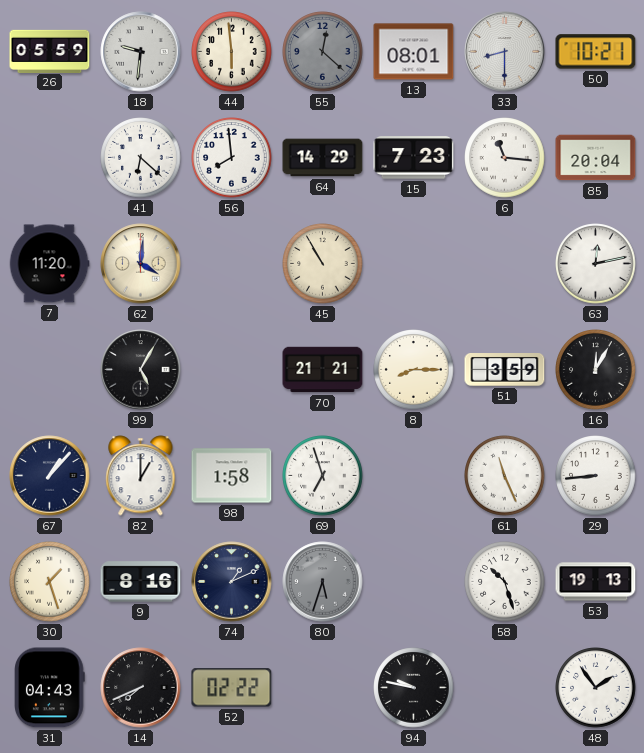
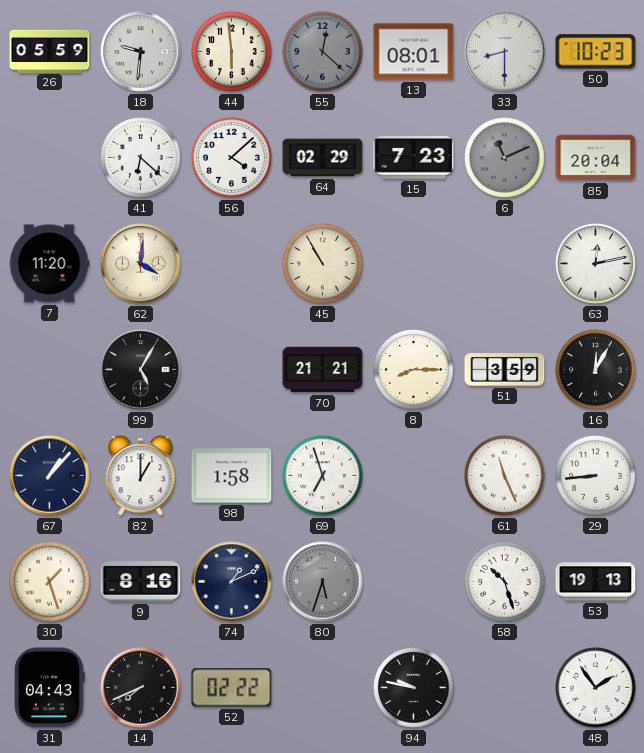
50: 10:21 -> 10:23
56: 7:59 -> 4:08
64: 14:29 -> 02:29
6: 11:16 -> 11:11
6 dial: white -> grey
